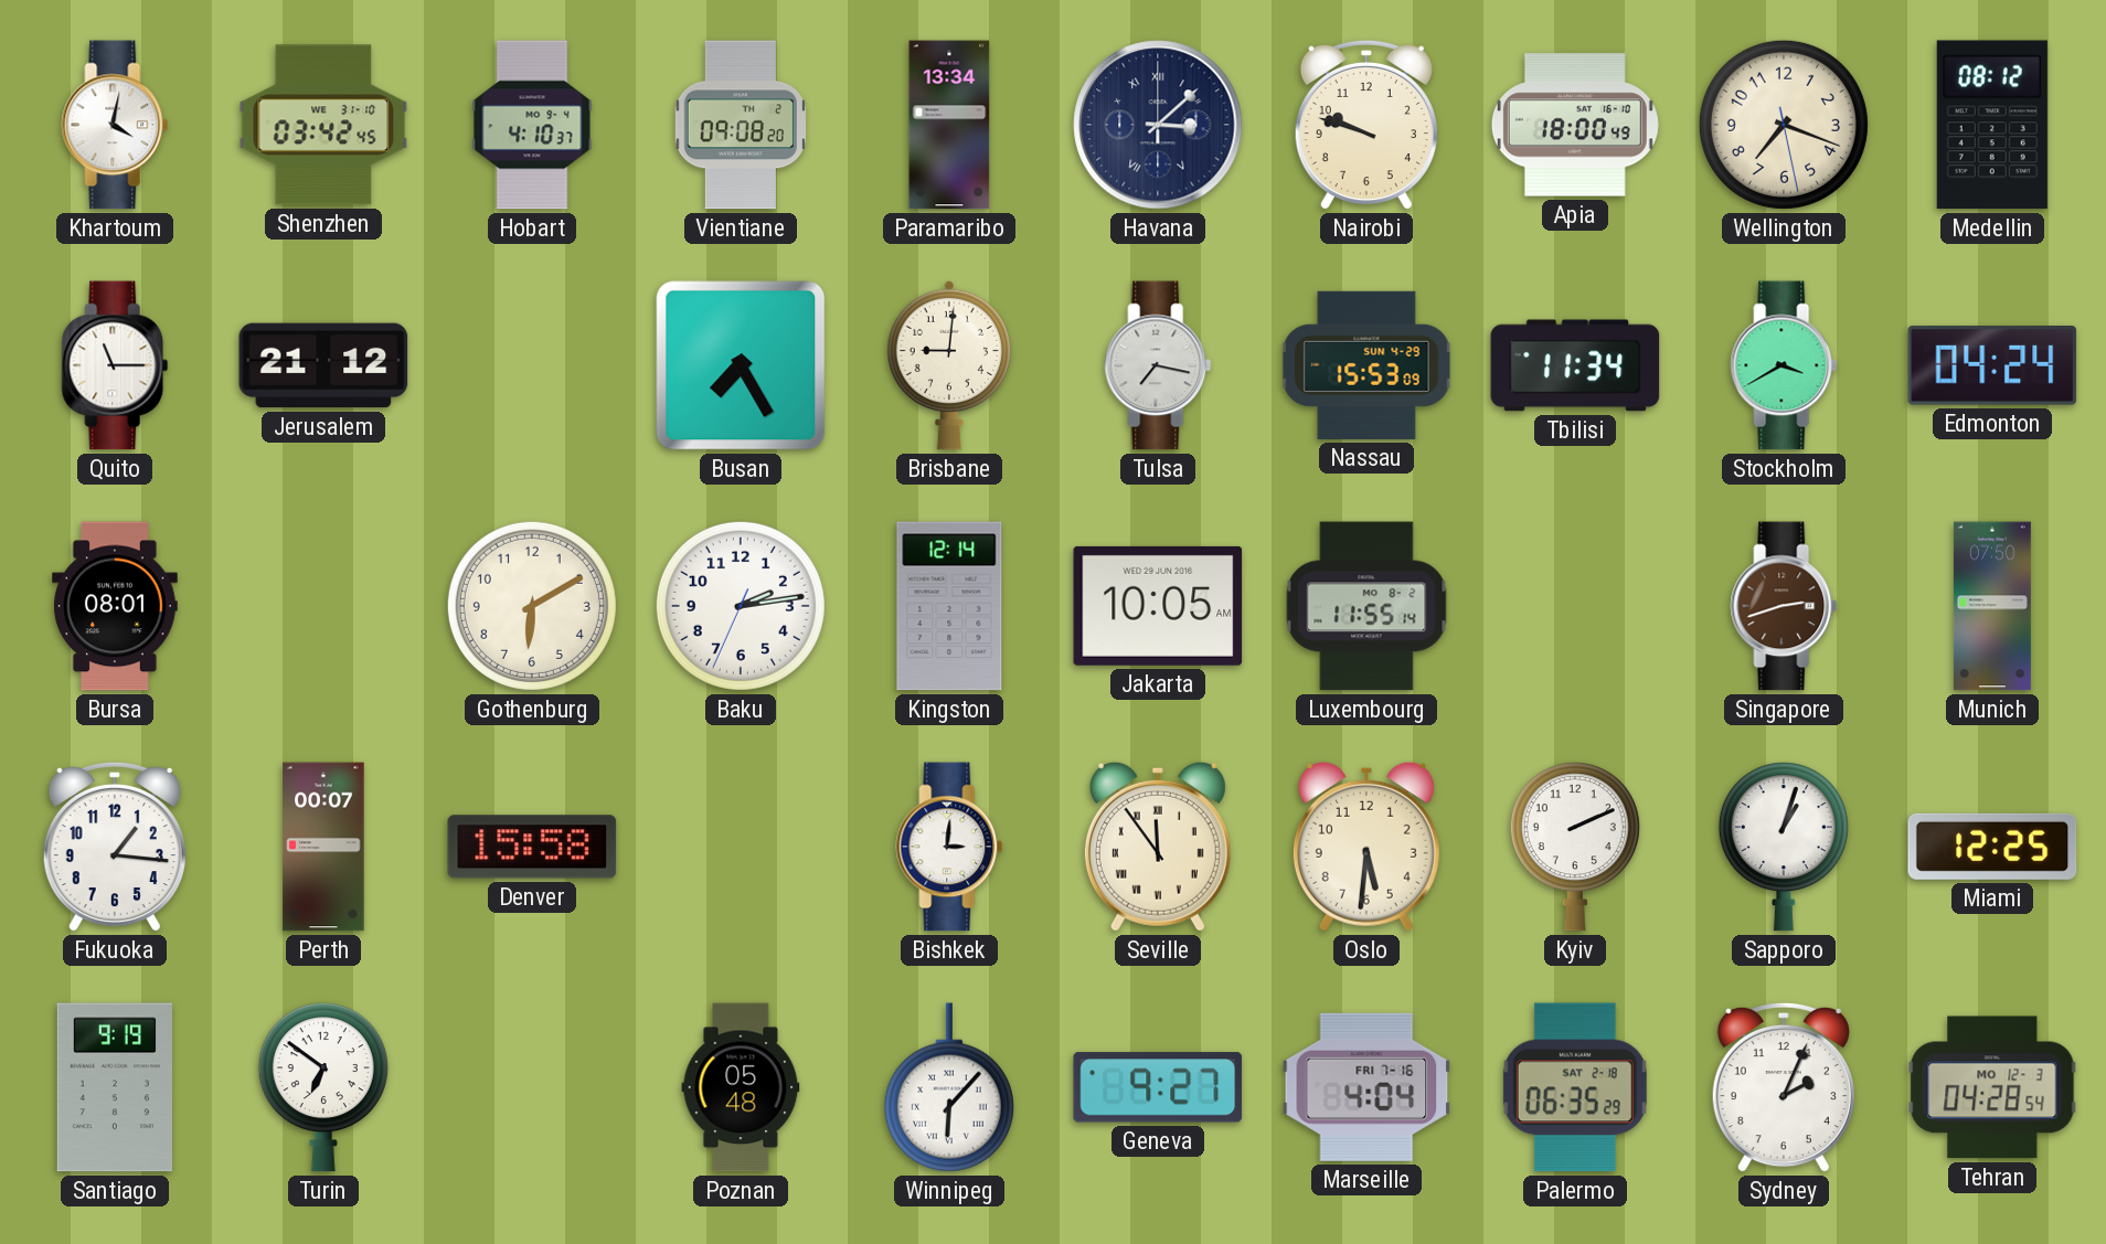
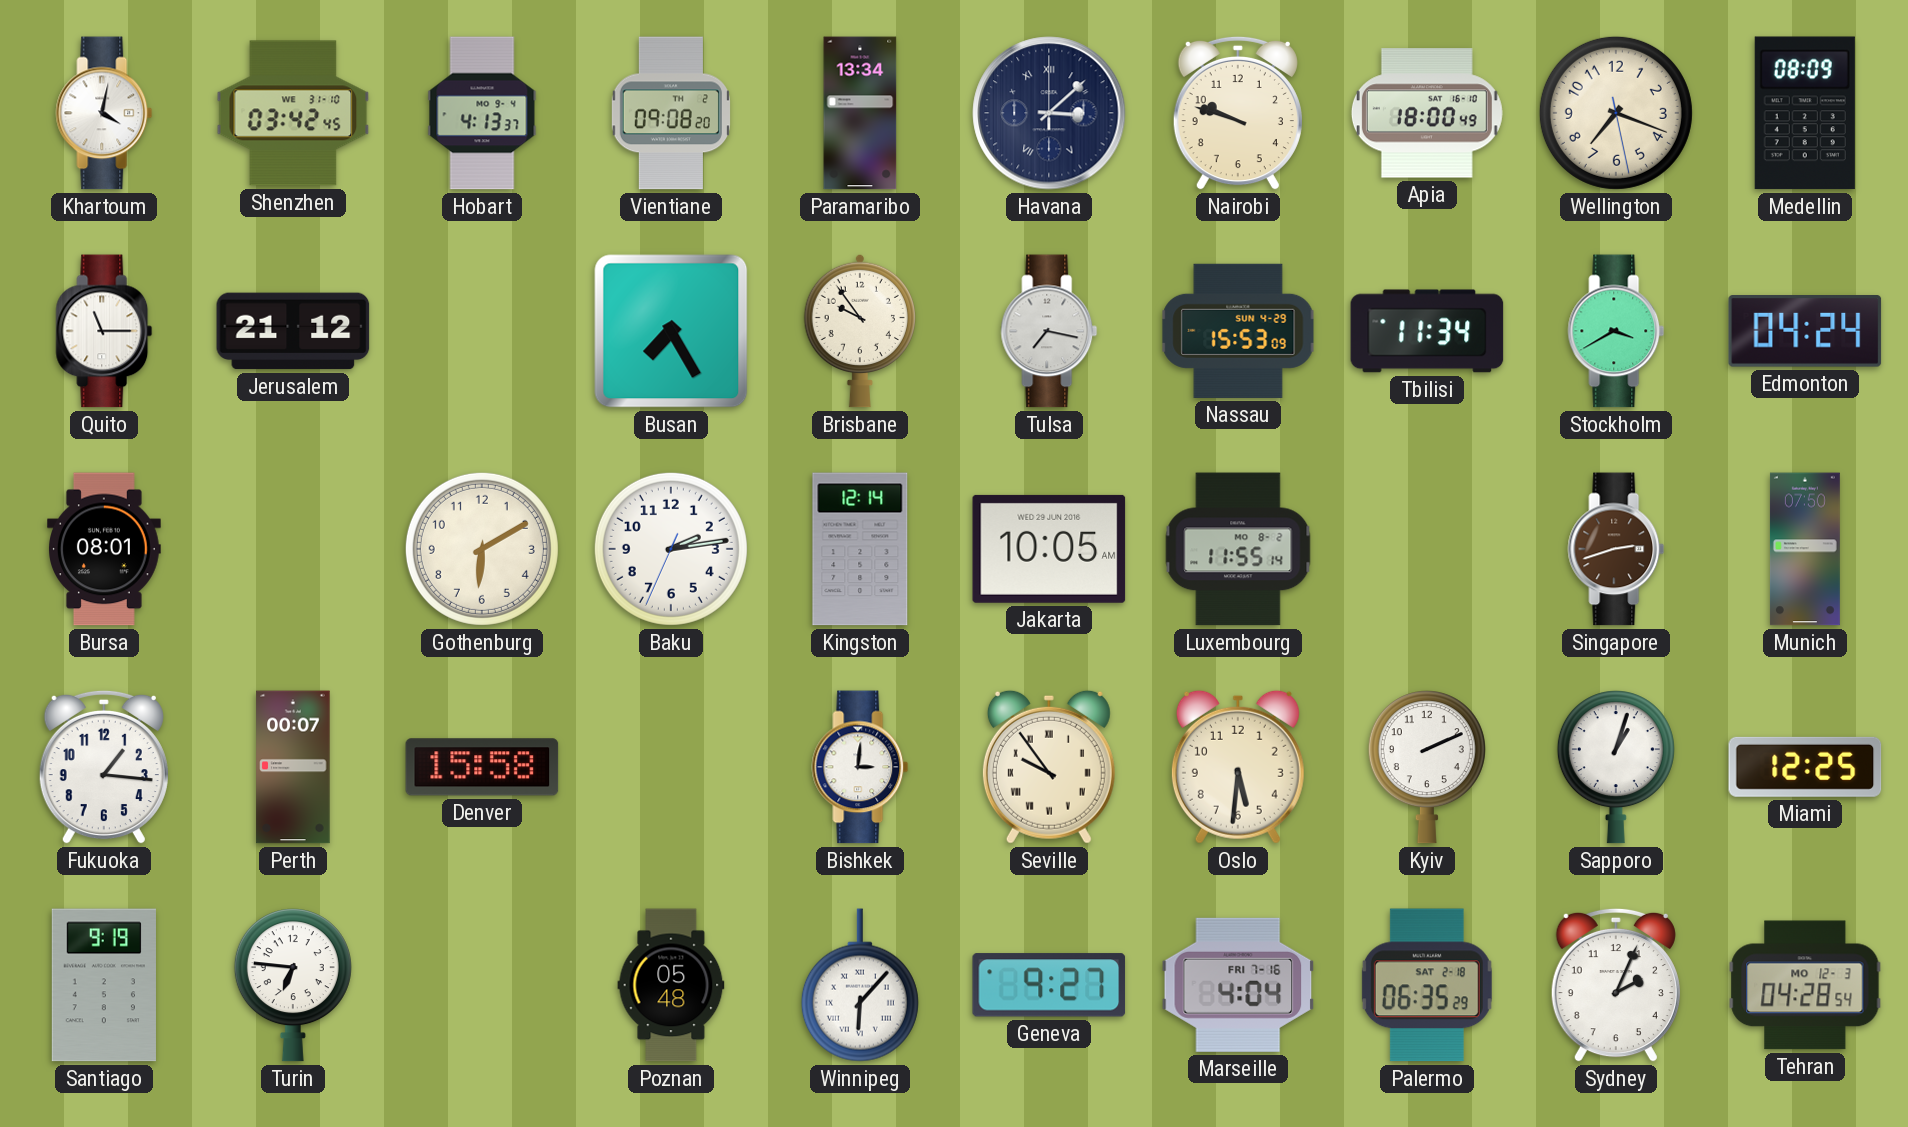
Hobart: 4:10 -> 4:13
Medellin: 08:12 -> 08:09
Brisbane: 9:01 -> 9:54
Seville: 11:54 -> 9:54
Turin: 6:51 -> 6:46
